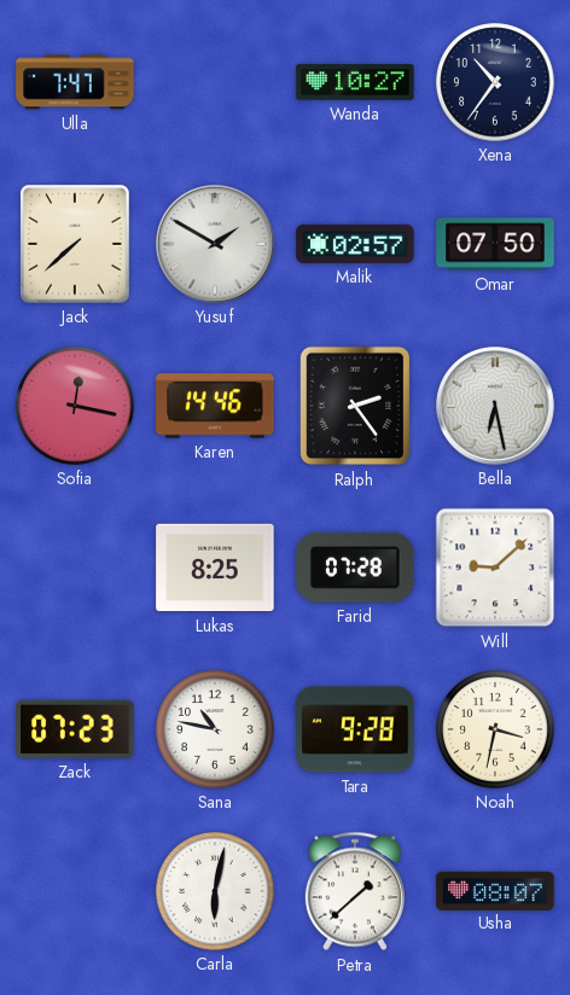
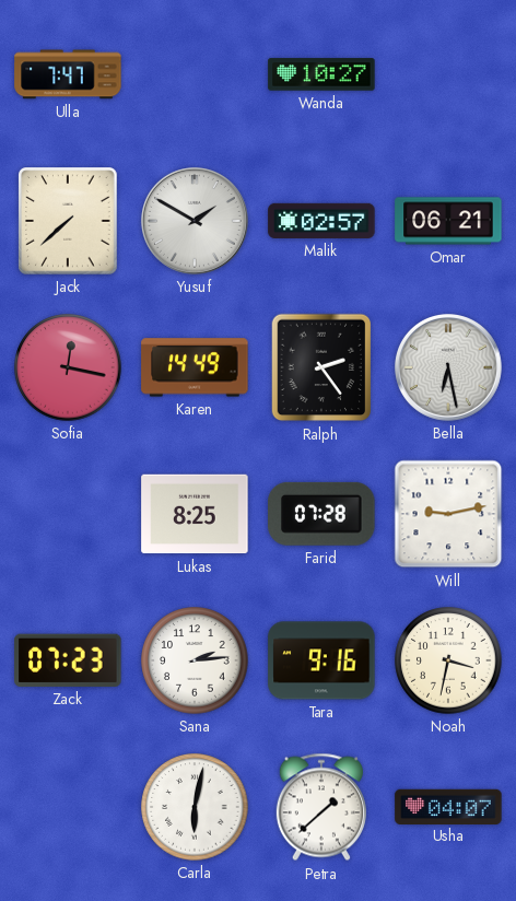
Xena: 10:36 -> none
Omar: 07:50 -> 06:21
Karen: 14:46 -> 14:49
Will: 9:08 -> 9:13
Sana: 10:47 -> 2:14
Tara: 9:28 -> 9:16
Usha: 08:07 -> 04:07
